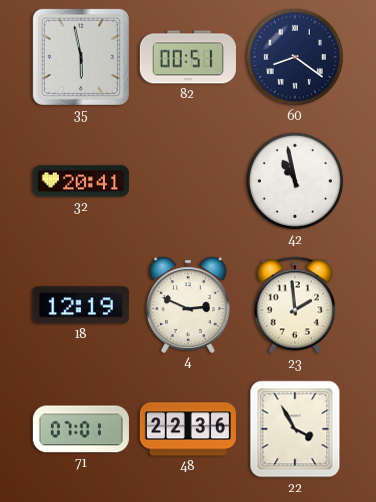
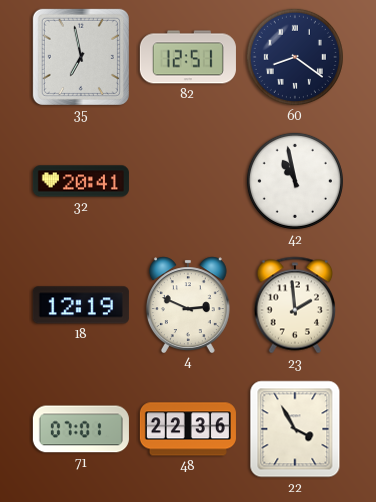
35: 5:58 -> 6:58
82: 00:51 -> 12:51
